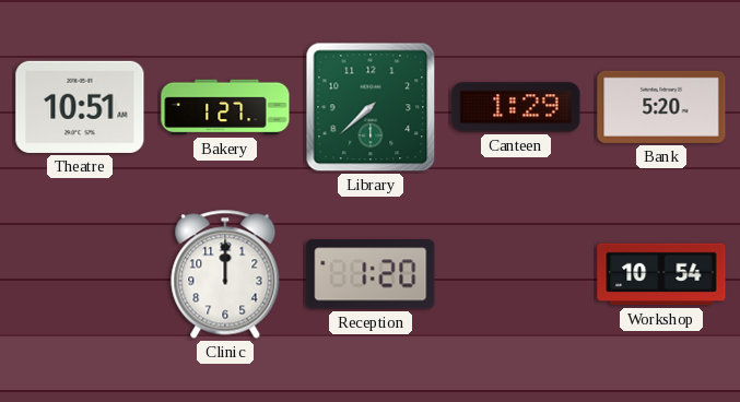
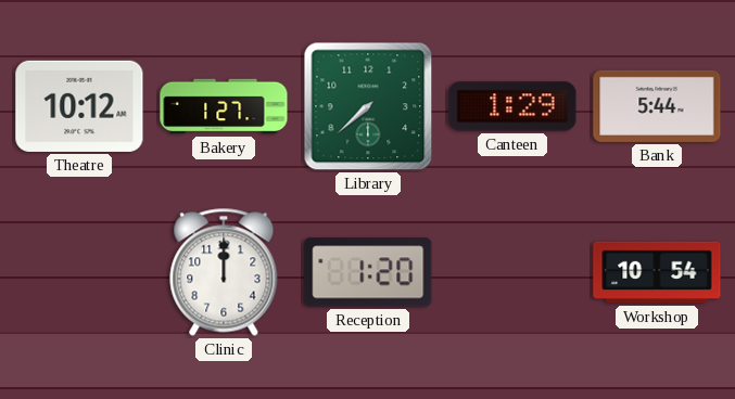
Theatre: 10:51 -> 10:12
Bank: 5:20 -> 5:44
